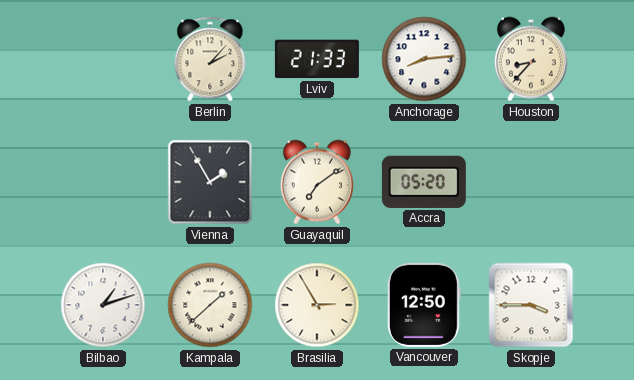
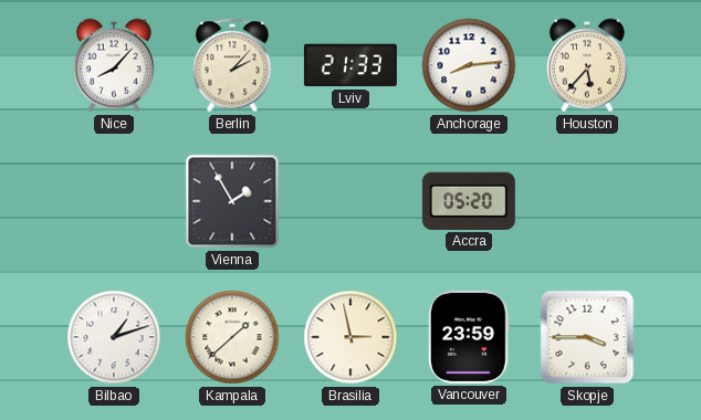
Nice: none -> 8:07
Houston: 8:37 -> 5:37
Guayaquil: 7:09 -> none
Brasilia: 2:55 -> 2:58
Vancouver: 12:50 -> 23:59
